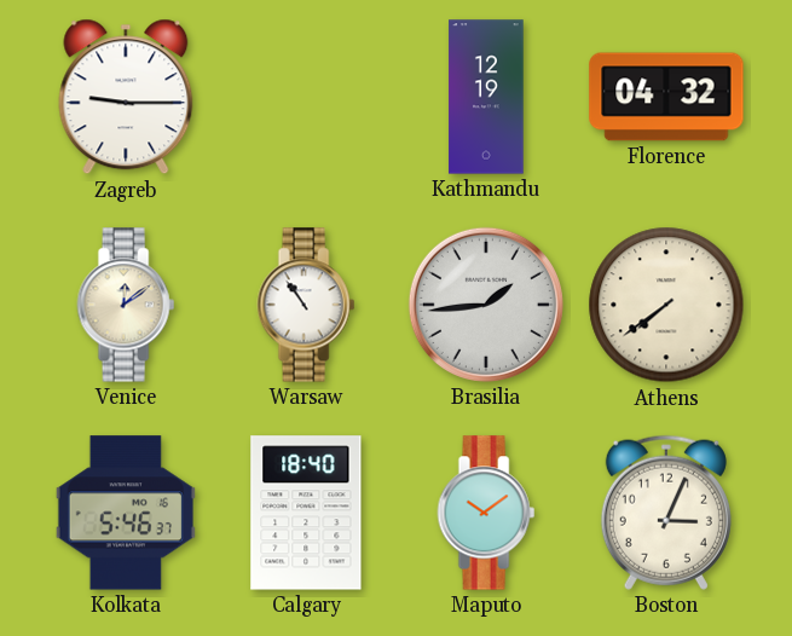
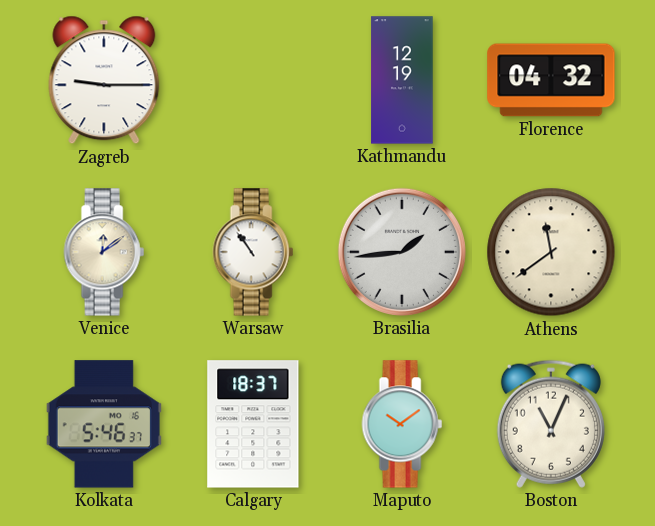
Athens: 7:39 -> 11:39
Calgary: 18:40 -> 18:37
Boston: 3:04 -> 11:04
